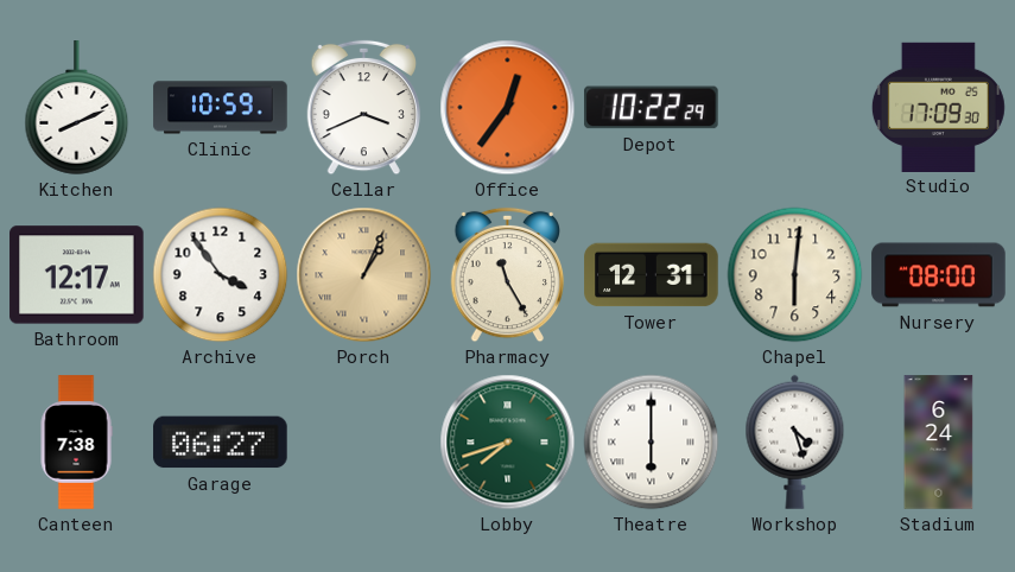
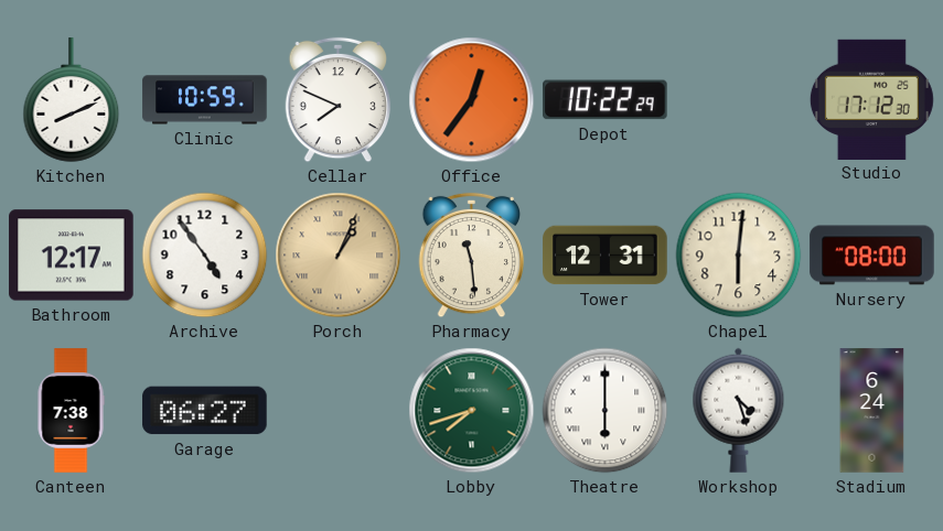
Cellar: 3:41 -> 7:49
Studio: 17:09 -> 17:12
Archive: 3:54 -> 4:54
Pharmacy: 11:25 -> 11:29
